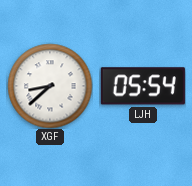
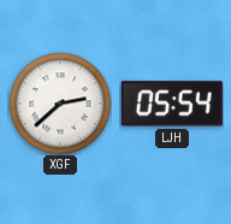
XGF: 8:38 -> 2:38
